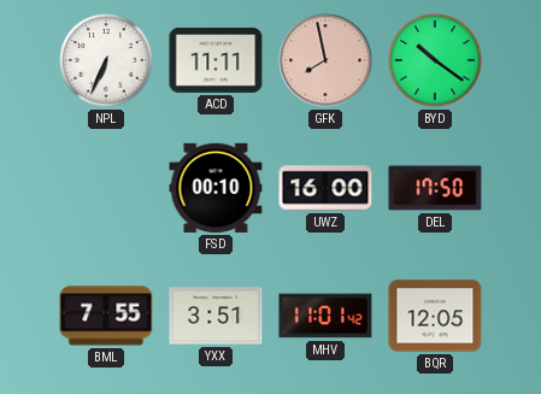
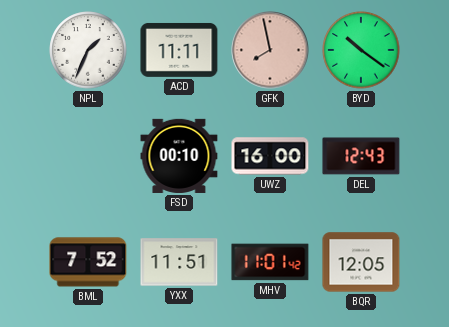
NPL: 6:34 -> 1:34
DEL: 17:50 -> 12:43
BML: 7:55 -> 7:52
YXX: 3:51 -> 11:51
